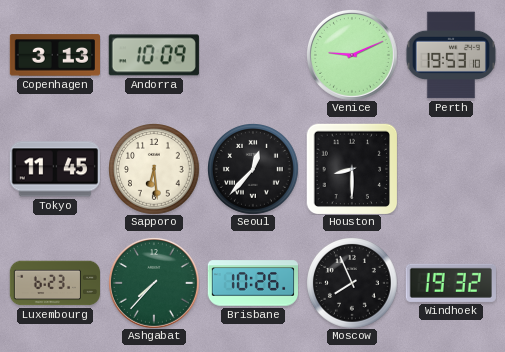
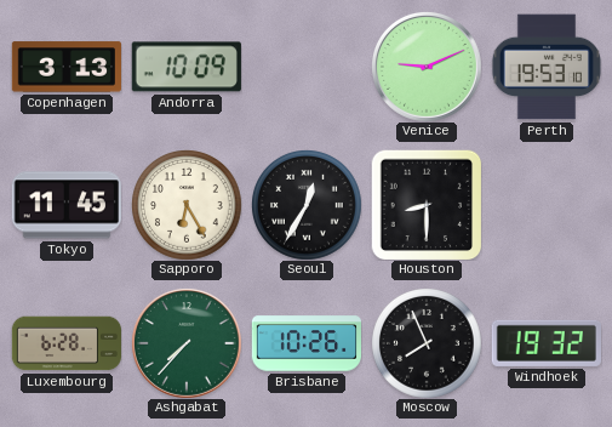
Sapporo: 6:29 -> 6:25
Seoul: 12:37 -> 12:35
Luxembourg: 6:23 -> 6:28
